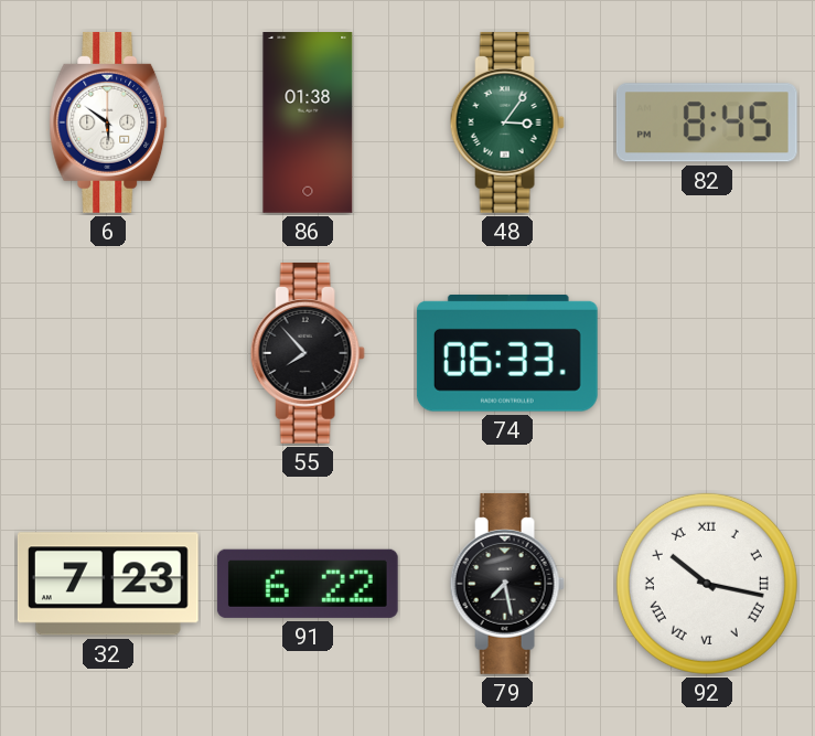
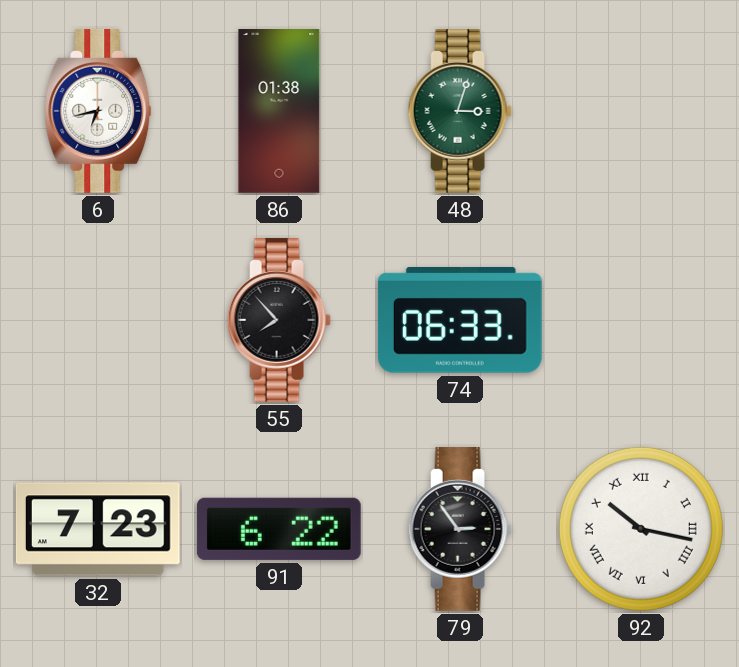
6: 5:51 -> 6:43
48: 3:06 -> 3:03
82: 8:45 -> none
79: 7:28 -> 2:54
